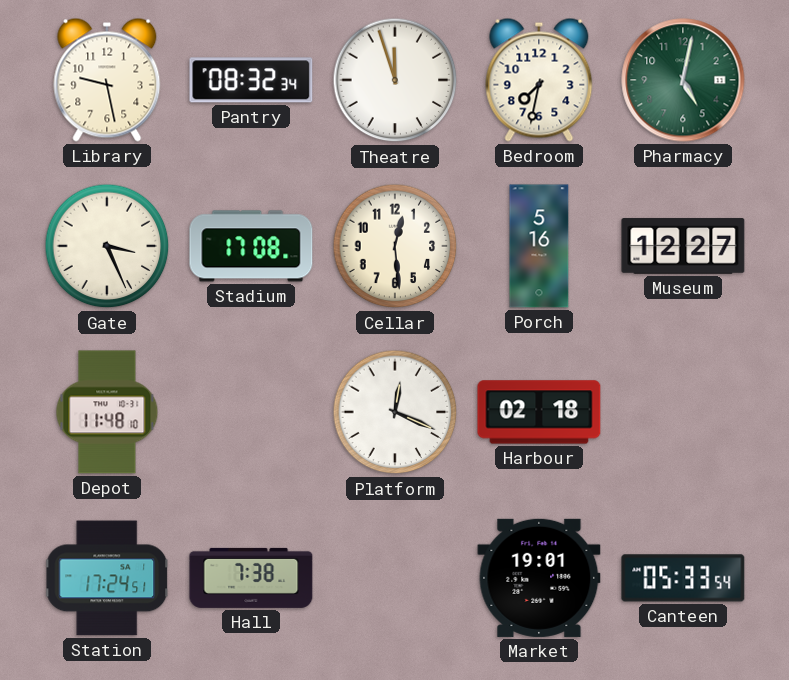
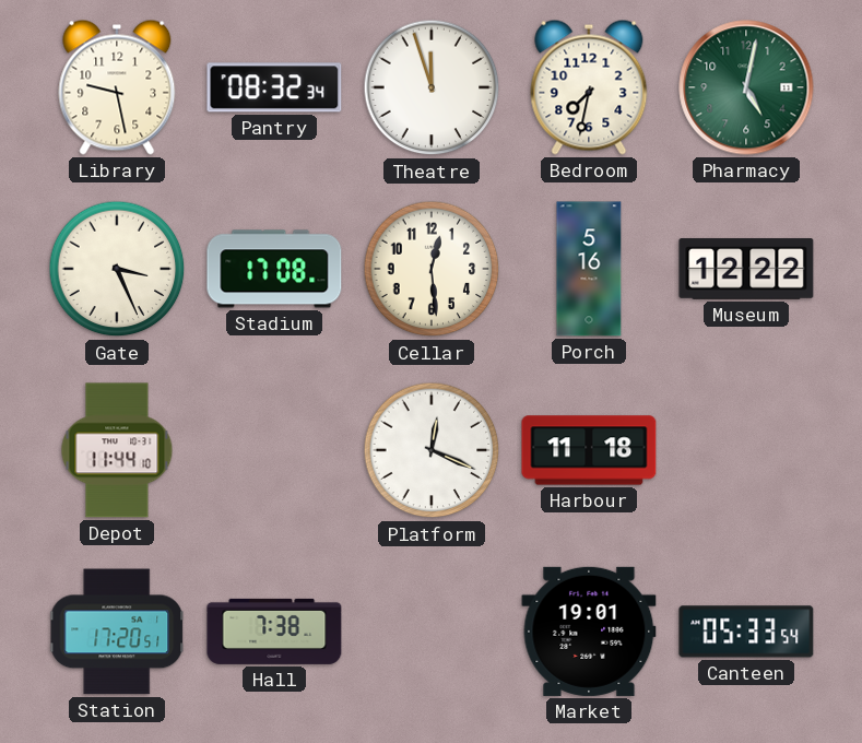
Museum: 12:27 -> 12:22
Depot: 11:48 -> 11:44
Harbour: 02:18 -> 11:18
Station: 17:24 -> 17:20
